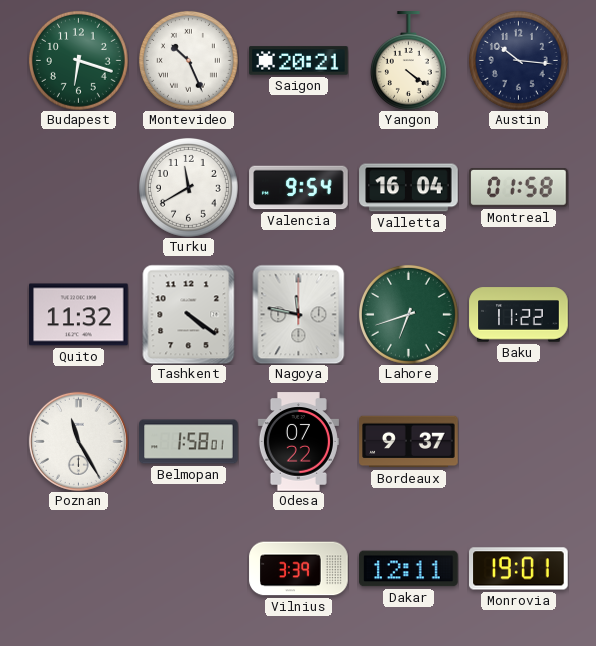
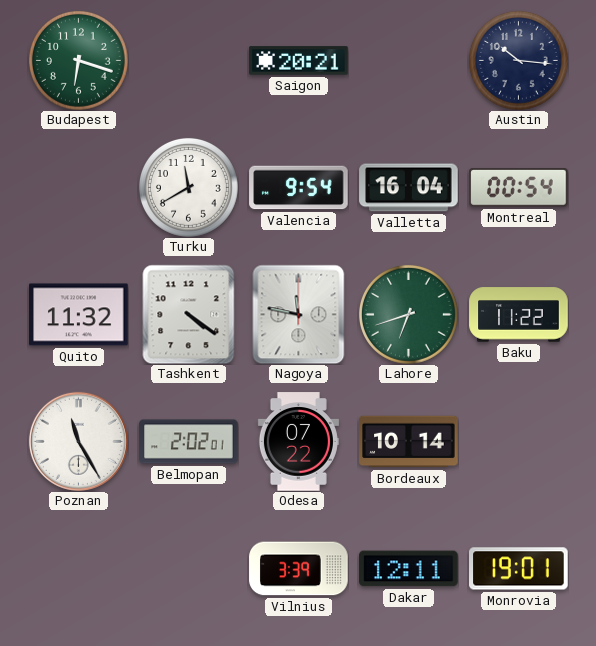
Montevideo: 10:26 -> none
Yangon: 4:21 -> none
Montreal: 01:58 -> 00:54
Belmopan: 1:58 -> 2:02
Bordeaux: 9:37 -> 10:14
